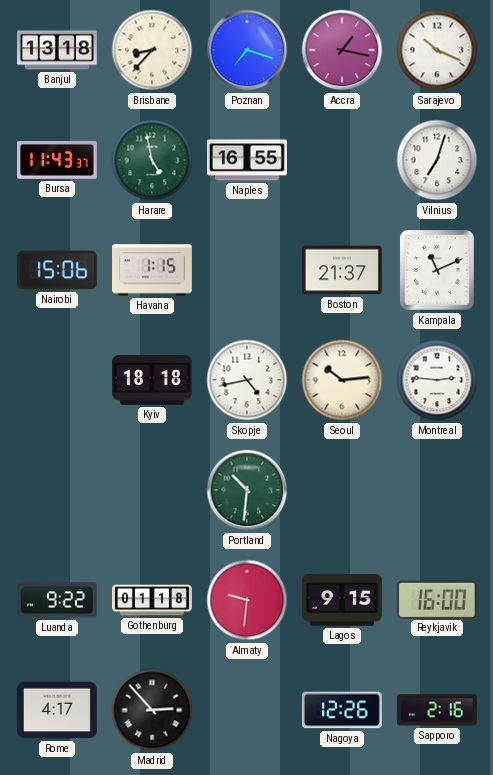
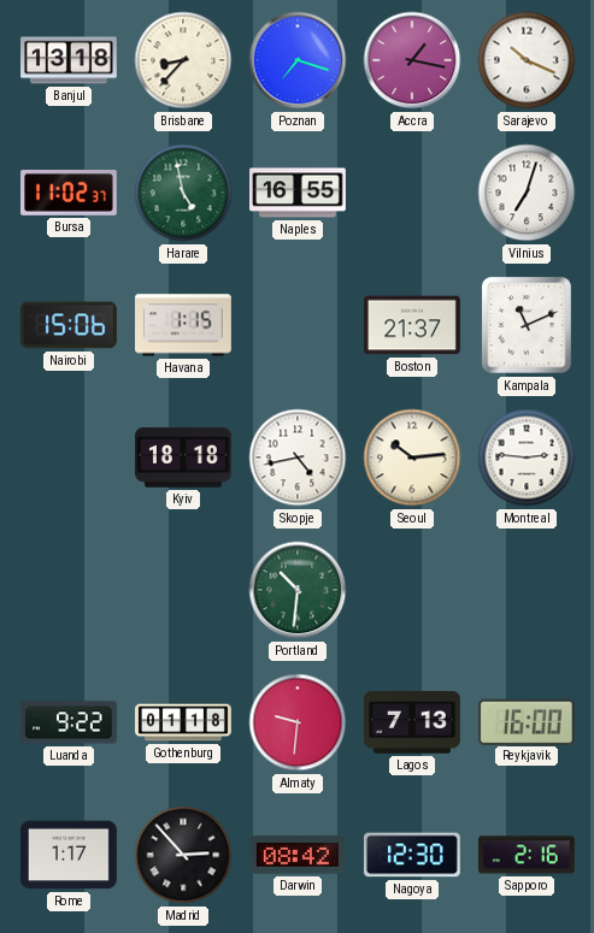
Bursa: 11:43 -> 11:02
Lagos: 9:15 -> 7:13
Rome: 4:17 -> 1:17
Darwin: none -> 08:42
Nagoya: 12:26 -> 12:30
